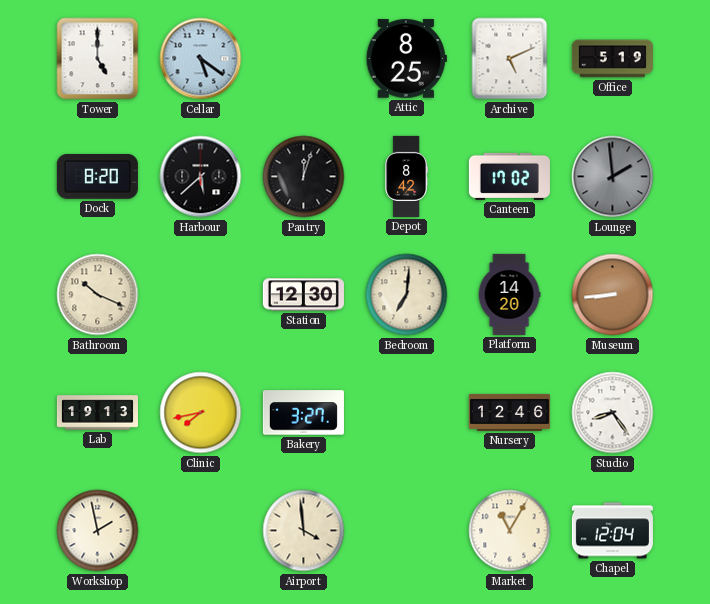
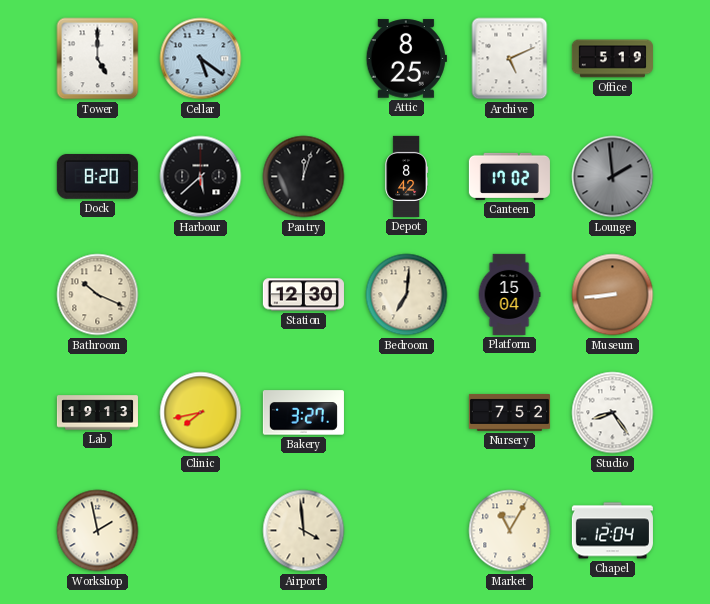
Platform: 14:20 -> 15:04
Nursery: 12:46 -> 7:52
